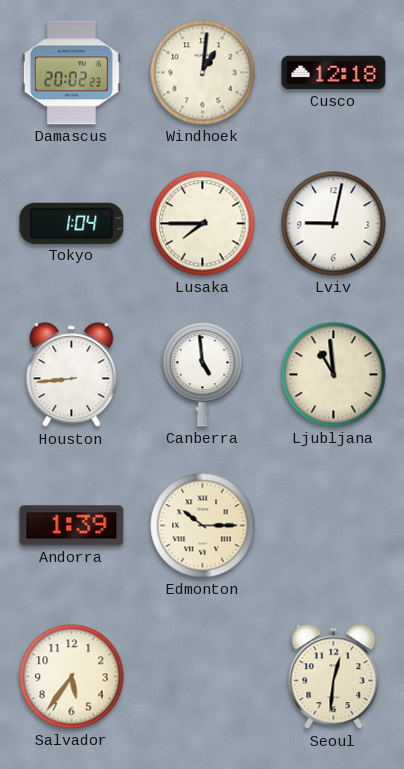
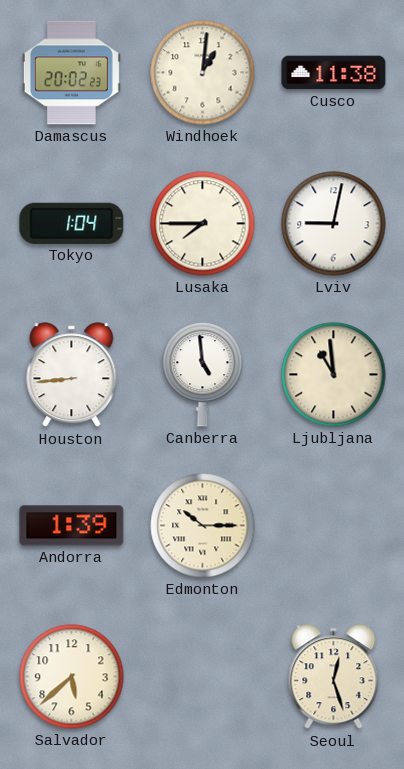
Cusco: 12:18 -> 11:38
Salvador: 5:36 -> 5:38
Seoul: 12:31 -> 12:27
